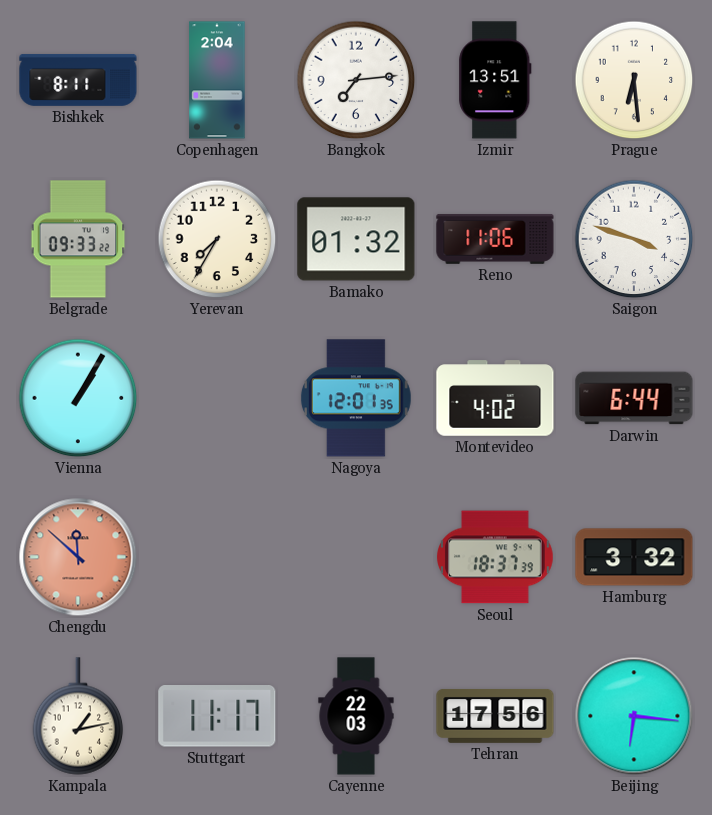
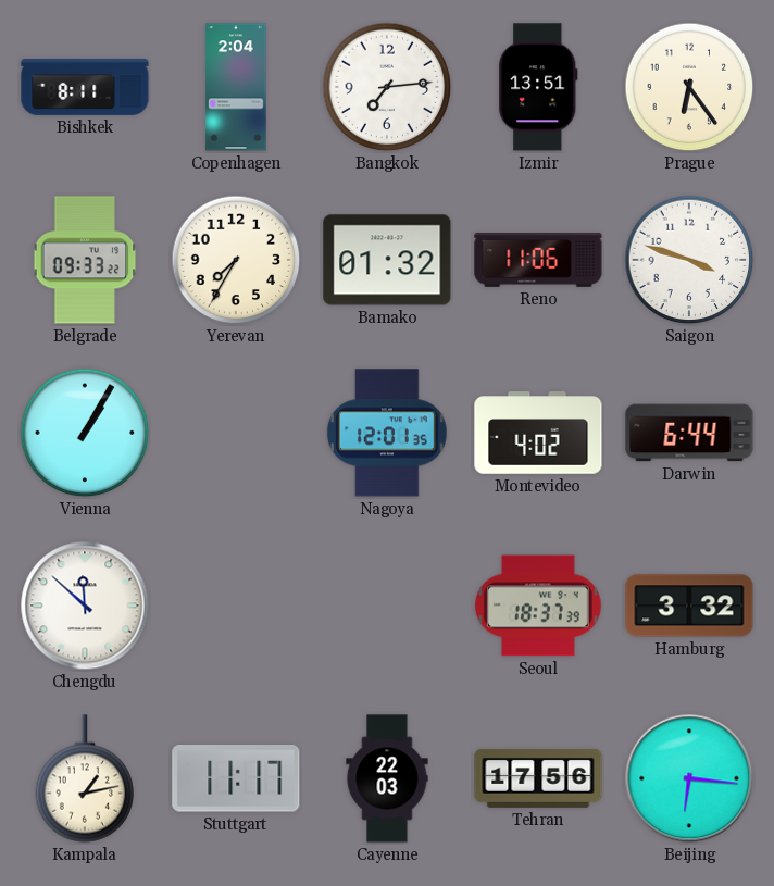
Prague: 6:29 -> 6:24
Chengdu dial: salmon -> white
